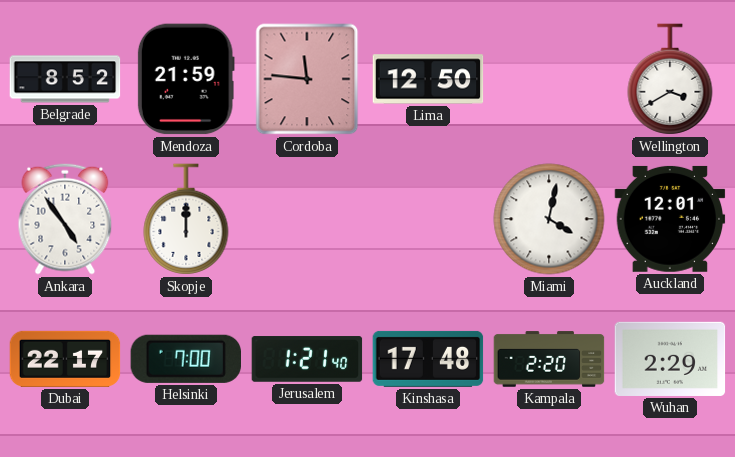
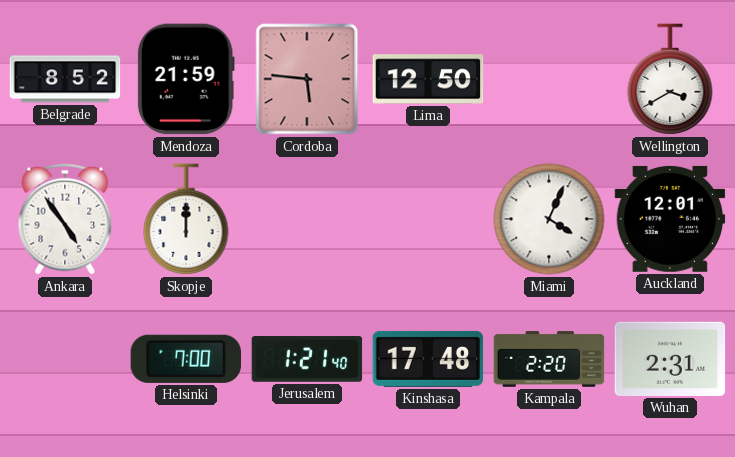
Cordoba: 11:46 -> 5:46
Miami: 4:02 -> 4:04
Dubai: 22:17 -> none
Wuhan: 2:29 -> 2:31
